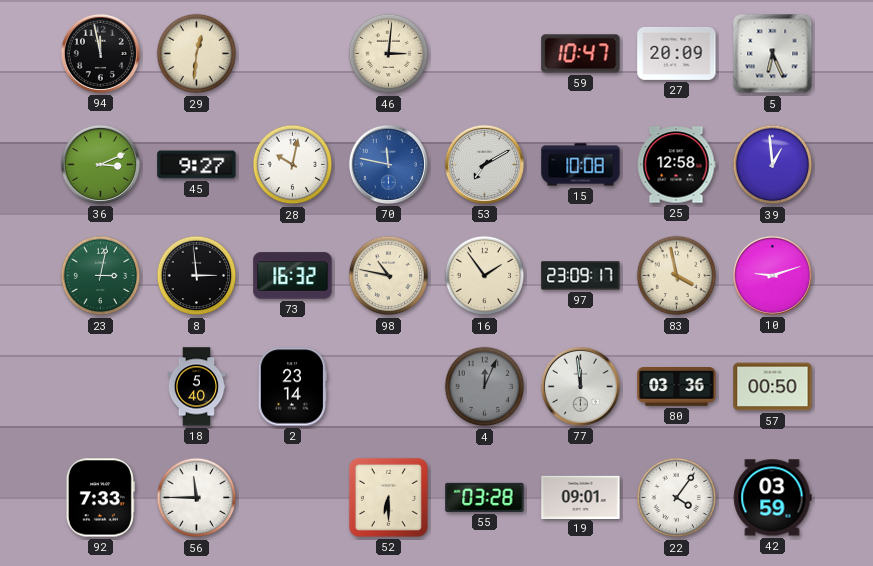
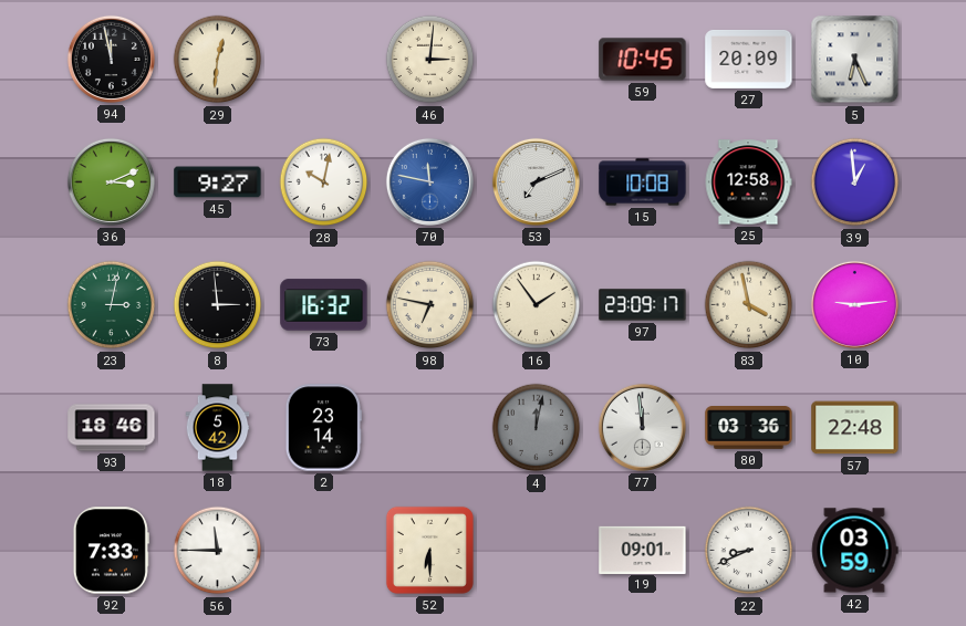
59: 10:47 -> 10:45
53: 7:10 -> 7:11
98: 10:47 -> 6:47
10: 9:12 -> 9:14
93: none -> 18:46
18: 5:40 -> 5:42
4: 12:04 -> 12:02
57: 00:50 -> 22:48
55: 03:28 -> none
22: 4:06 -> 8:41
